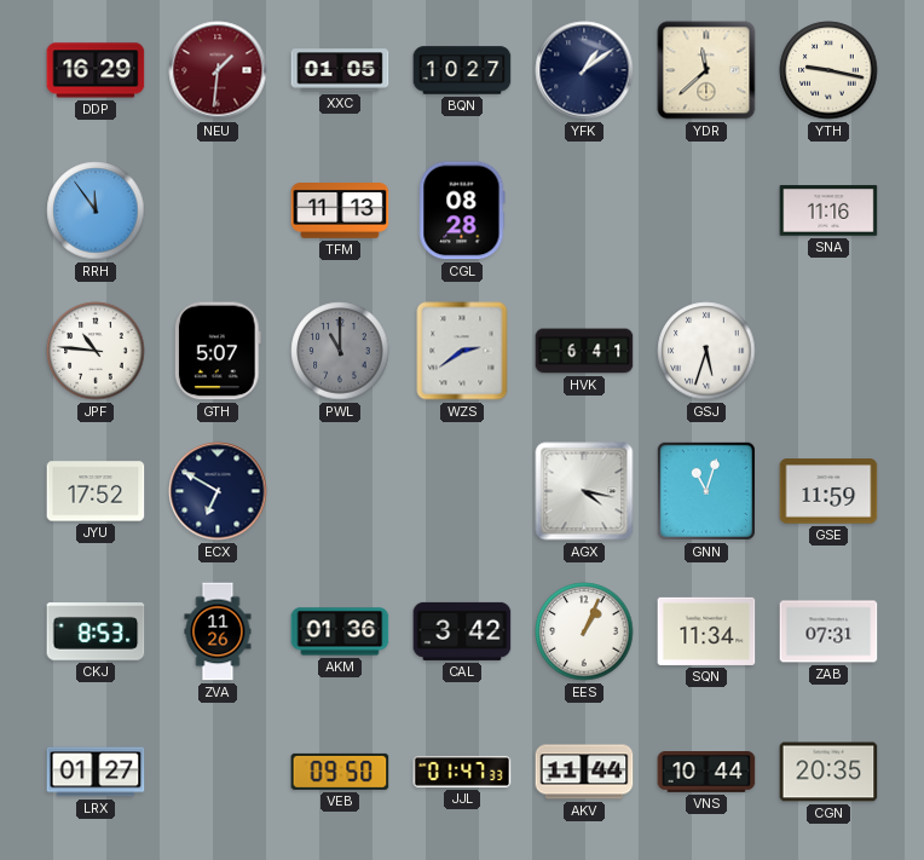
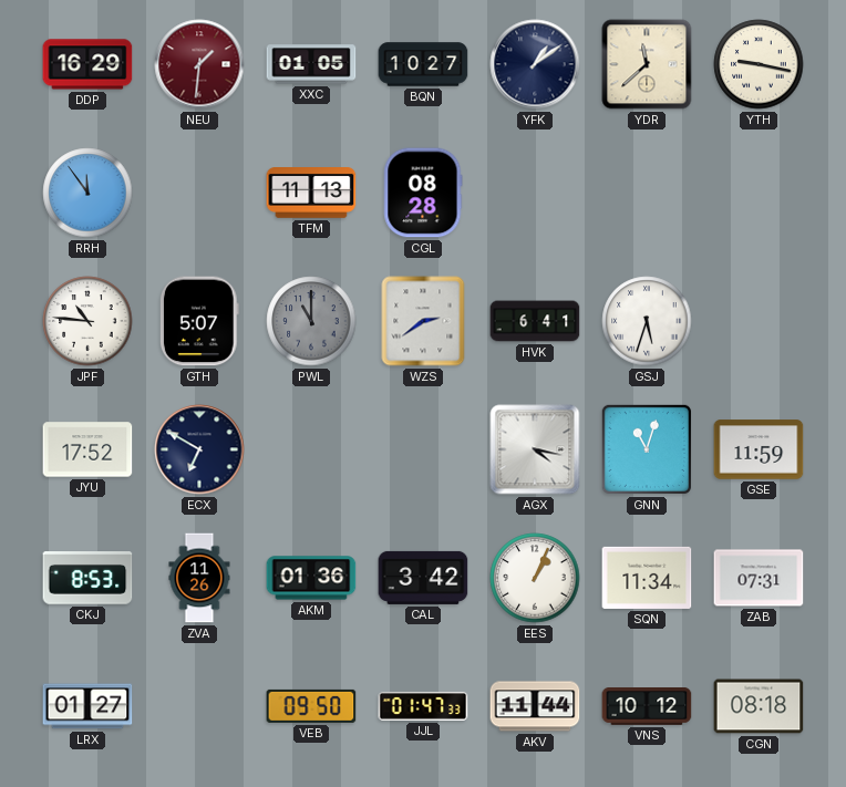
SNA: 11:16 -> none
VNS: 10:44 -> 10:12
CGN: 20:35 -> 08:18
